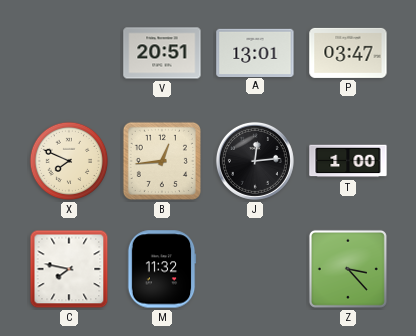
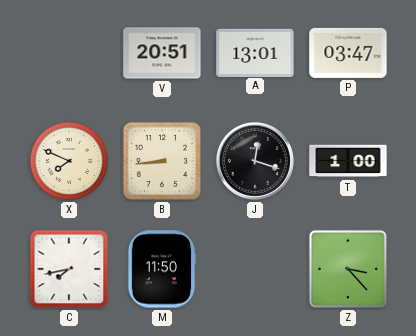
B: 12:44 -> 8:44
J: 12:14 -> 12:18
C: 7:47 -> 7:43
M: 11:32 -> 11:50
